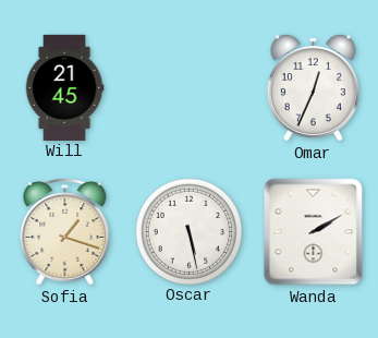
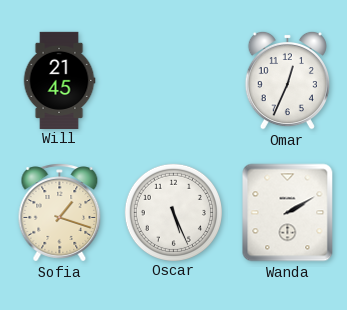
Oscar: 5:28 -> 5:26
